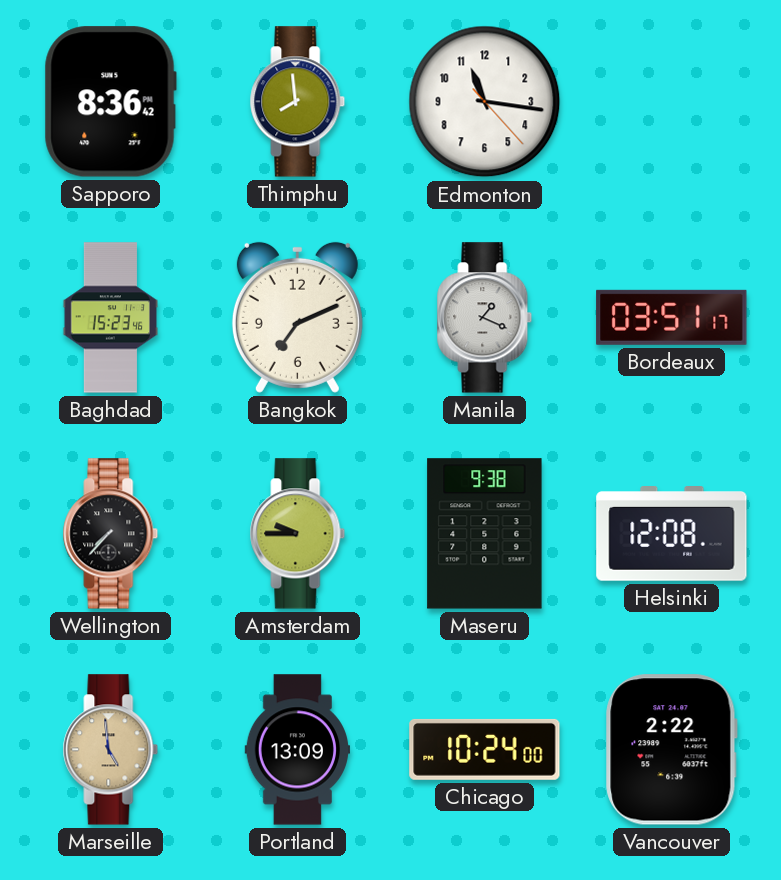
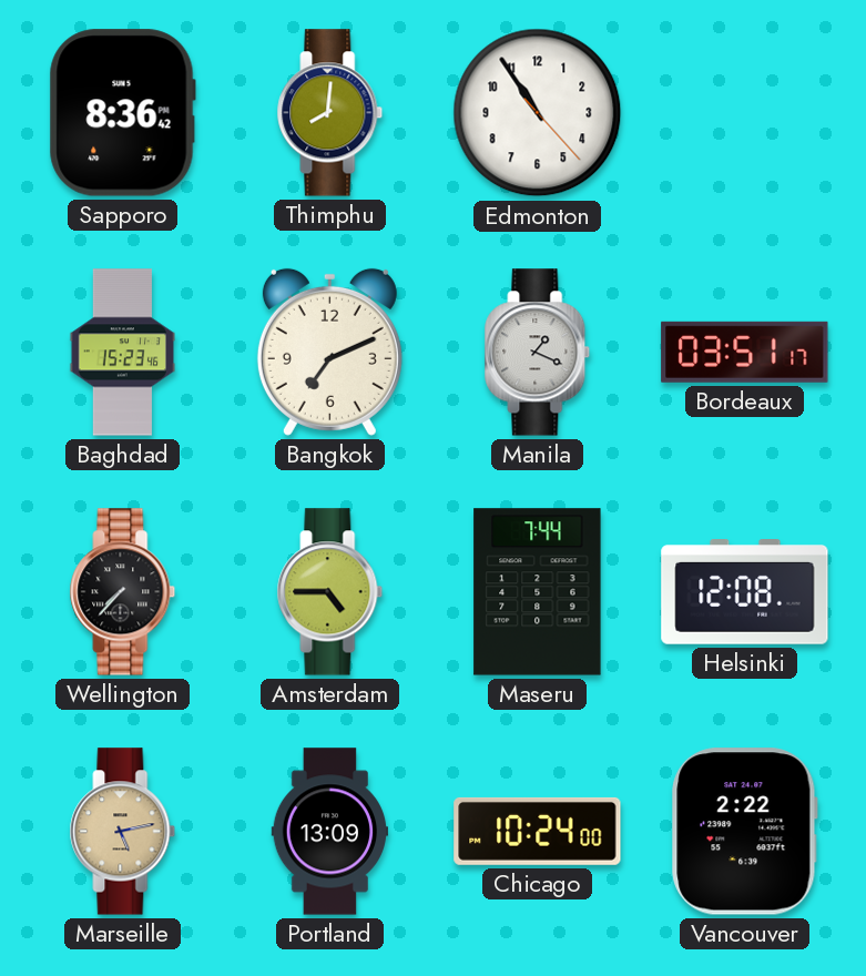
Thimphu: 7:59 -> 8:01
Edmonton: 11:16 -> 10:54
Amsterdam: 9:45 -> 4:45
Maseru: 9:38 -> 7:44
Marseille: 4:59 -> 5:13
